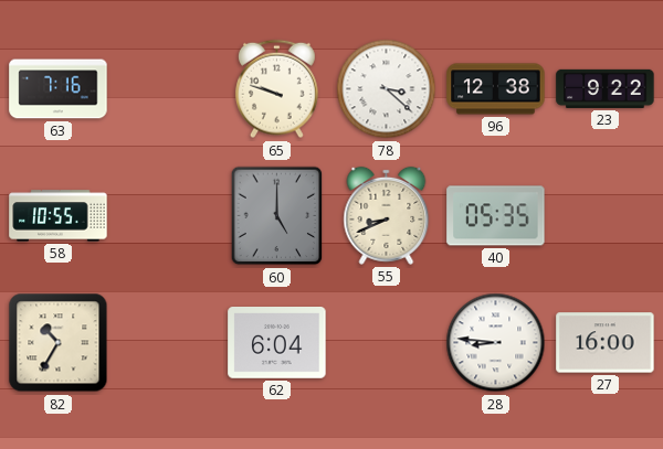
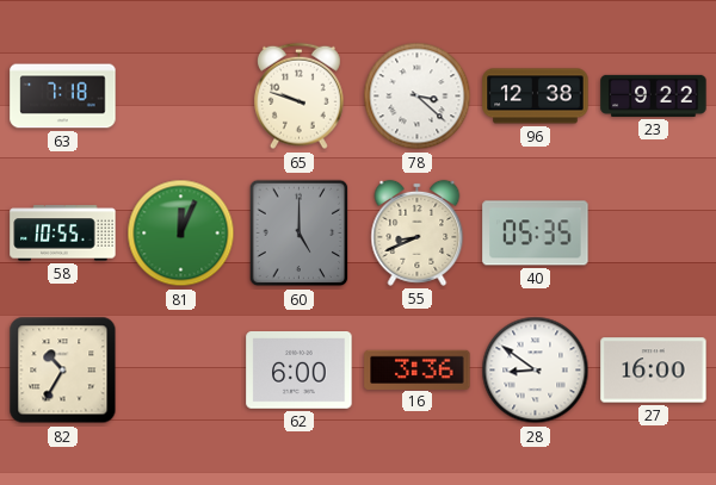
63: 7:16 -> 7:18
81: none -> 12:04
62: 6:04 -> 6:00
16: none -> 3:36
28: 8:46 -> 8:51
